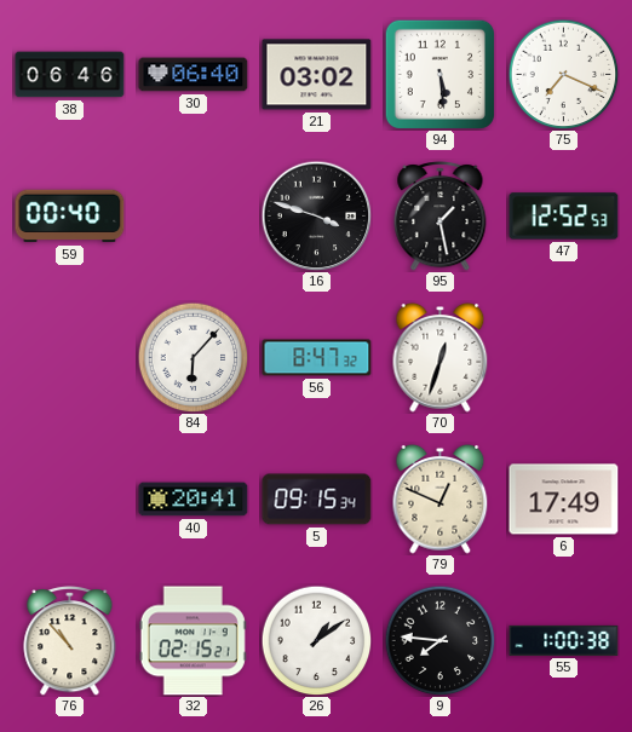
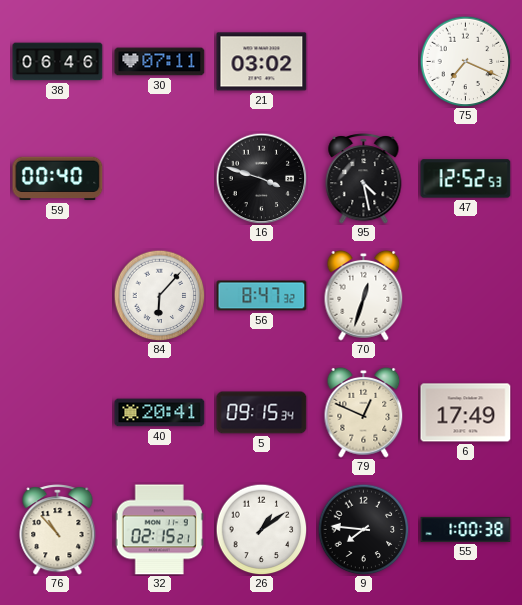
30: 06:40 -> 07:11
94: 5:29 -> none
95: 1:28 -> 4:28
